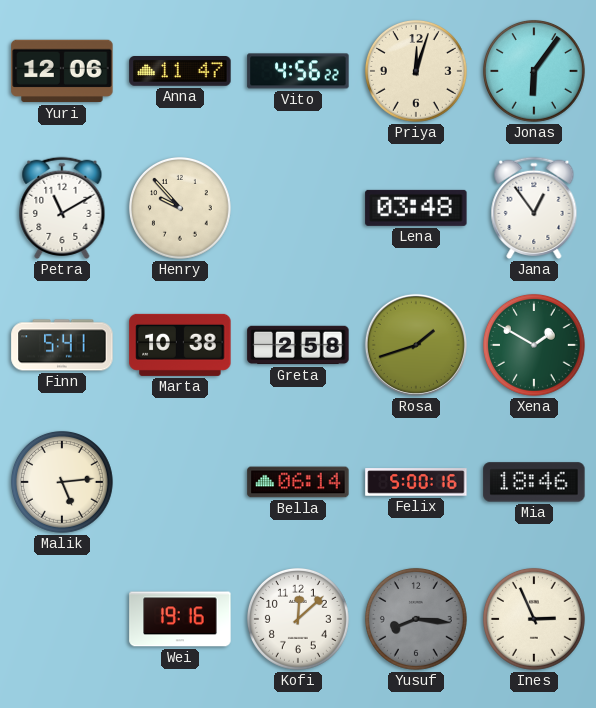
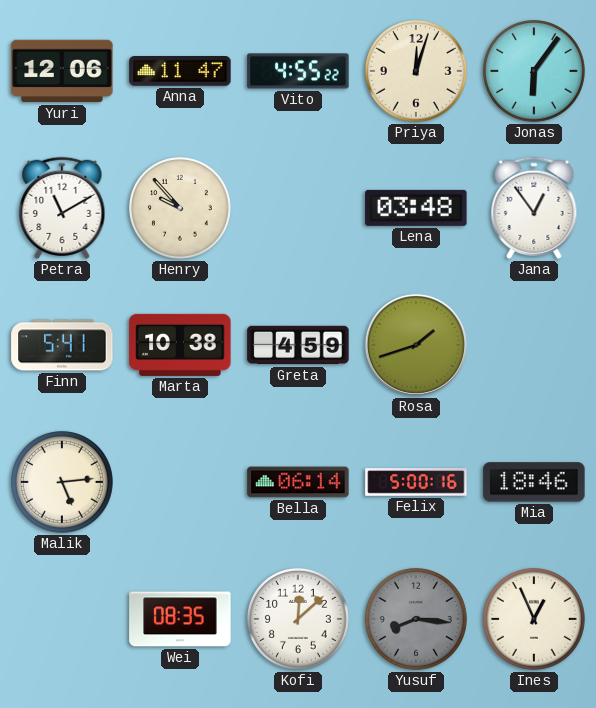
Vito: 4:56 -> 4:55
Greta: 2:58 -> 4:59
Xena: 1:50 -> none
Wei: 19:16 -> 08:35
Ines: 2:56 -> 12:56
